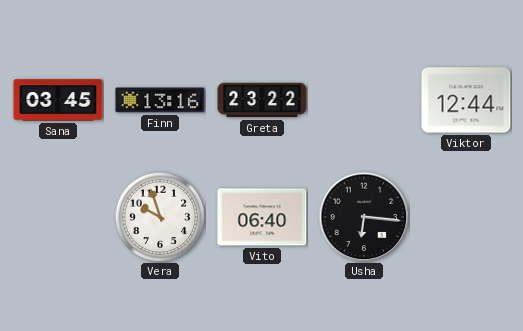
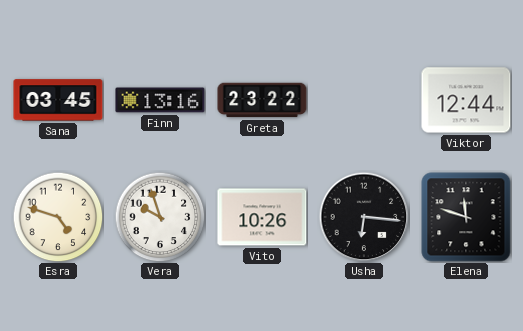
Esra: none -> 4:48
Vito: 06:40 -> 10:26
Elena: none -> 11:48
